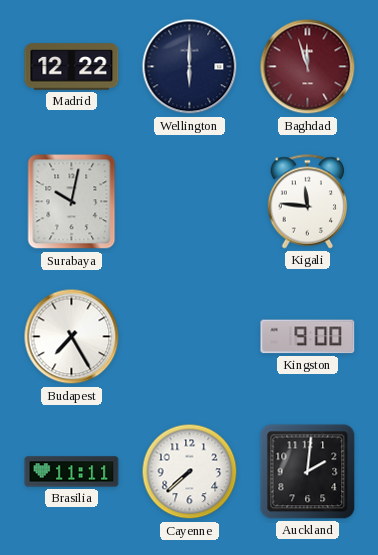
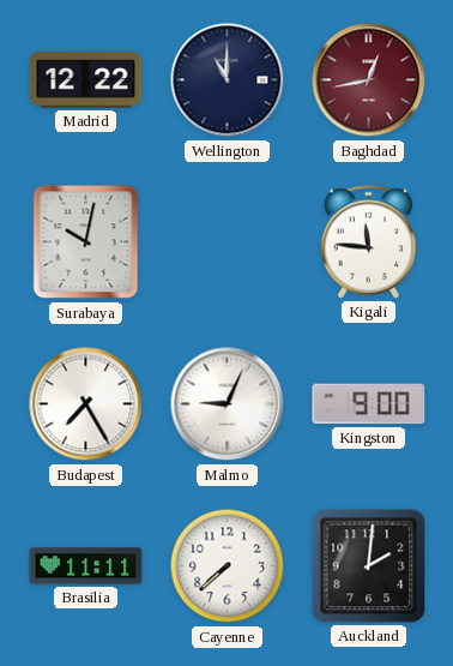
Wellington: 6:00 -> 11:00
Baghdad: 11:57 -> 12:43
Malmo: none -> 9:04
